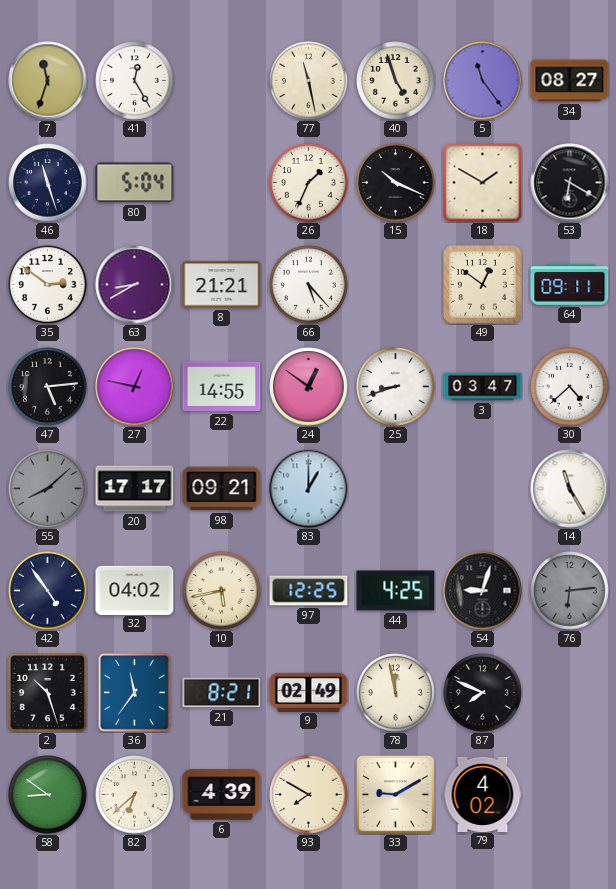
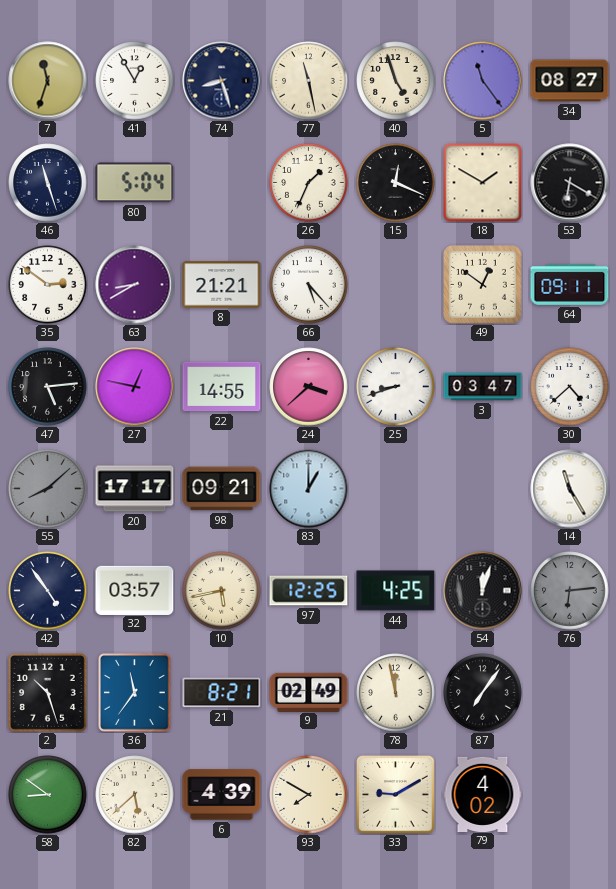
41: 12:25 -> 12:55
74: none -> 8:27
15: 10:19 -> 12:19
24: 12:51 -> 3:38
32: 04:02 -> 03:57
54: 9:03 -> 12:03
87: 7:49 -> 7:06
82: 6:38 -> 5:38
